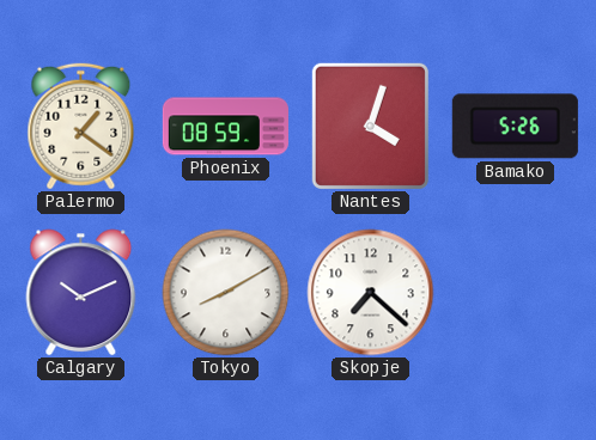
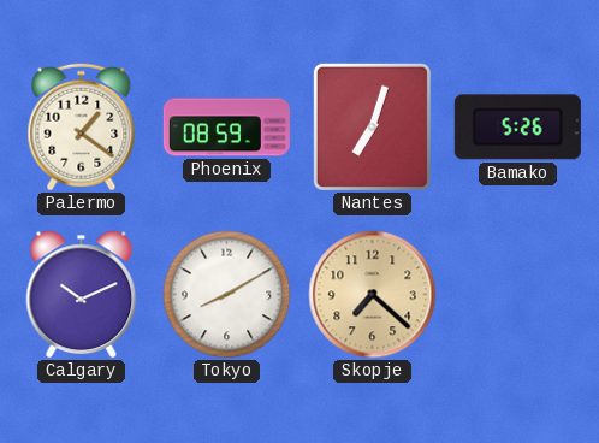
Nantes: 4:03 -> 7:03
Skopje dial: white -> champagne
